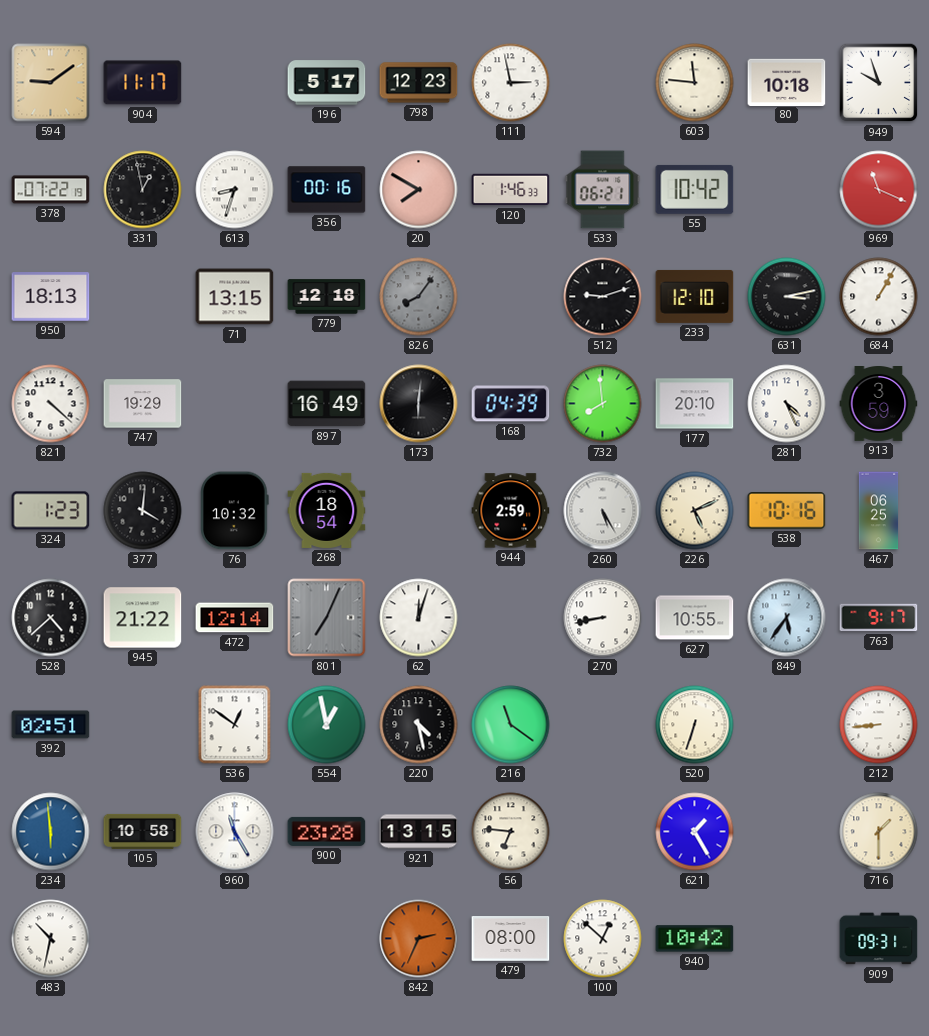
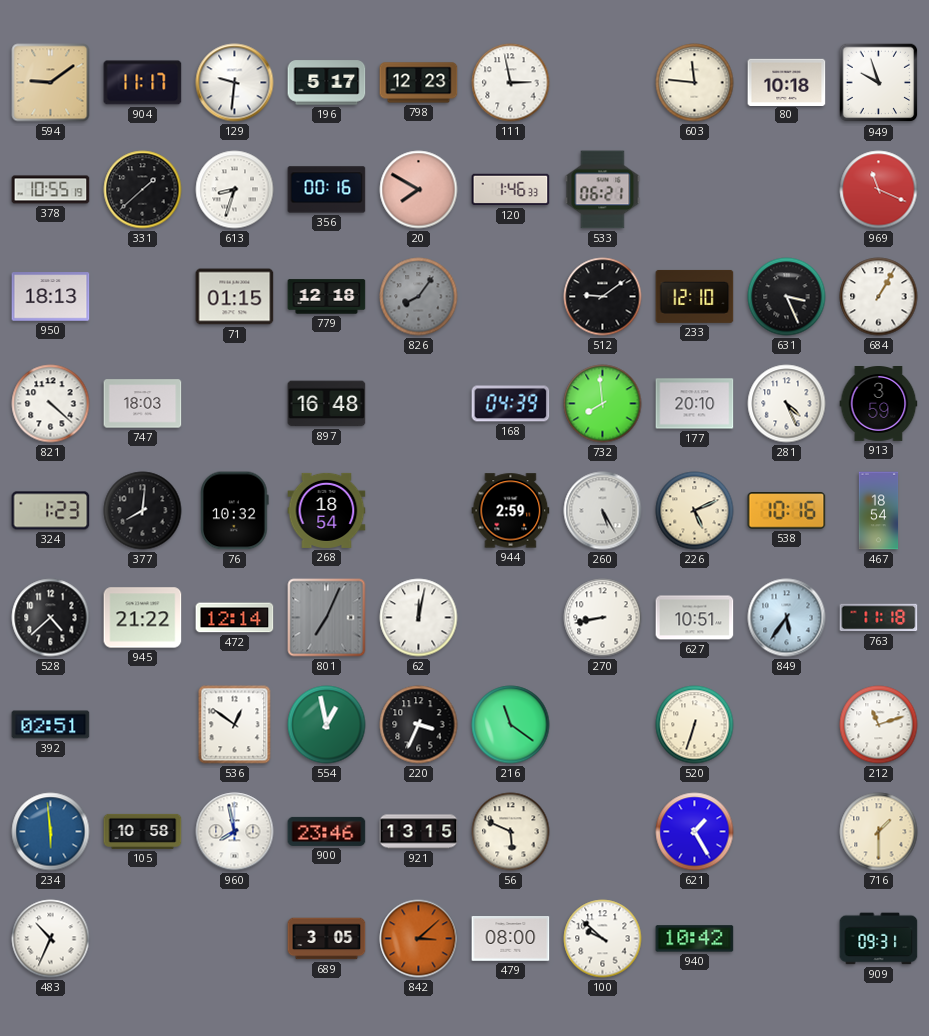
129: none -> 9:31
378: 07:22 -> 10:55
331: 12:58 -> 1:38
55: 10:42 -> none
71: 13:15 -> 01:15
512: 9:12 -> 9:09
631: 3:13 -> 3:26
747: 19:29 -> 18:03
897: 16:49 -> 16:48
173: 6:01 -> none
377: 4:01 -> 8:01
467: 06:25 -> 18:54
62: 12:03 -> 12:02
627: 10:55 -> 10:51
763: 9:17 -> 11:18
220: 4:28 -> 3:34
212: 8:44 -> 11:12
960: 11:25 -> 7:58
900: 23:28 -> 23:46
56: 6:46 -> 5:49
483: 10:32 -> 10:34
689: none -> 3:05
842: 2:34 -> 3:08
100: 12:52 -> 9:52
